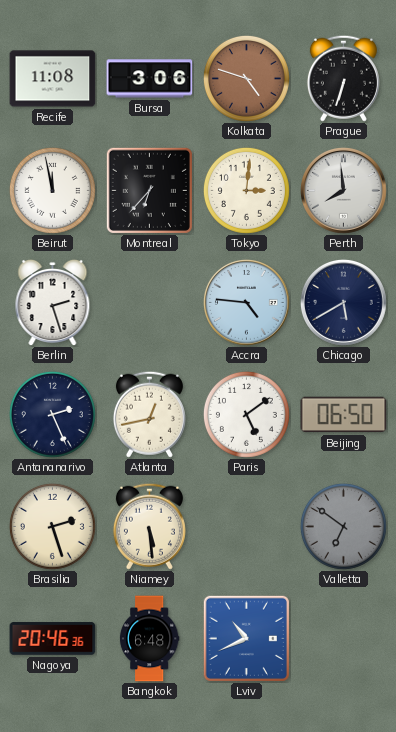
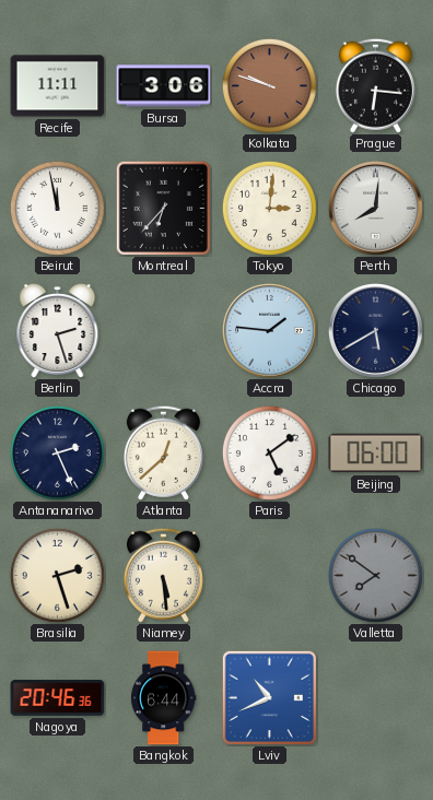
Recife: 11:08 -> 11:11
Kolkata: 4:48 -> 9:48
Prague: 6:33 -> 6:16
Perth: 7:59 -> 8:01
Accra: 4:46 -> 1:46
Atlanta: 12:43 -> 12:38
Beijing: 06:50 -> 06:00
Valletta: 6:51 -> 7:51
Bangkok: 6:48 -> 6:44
